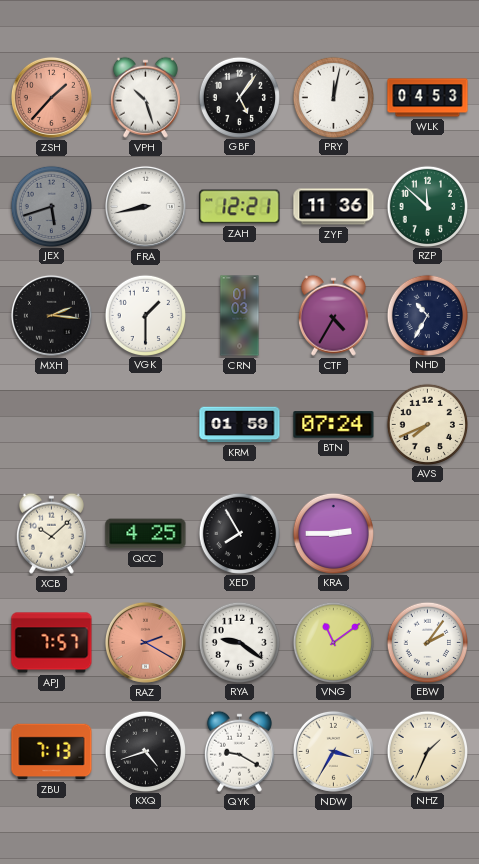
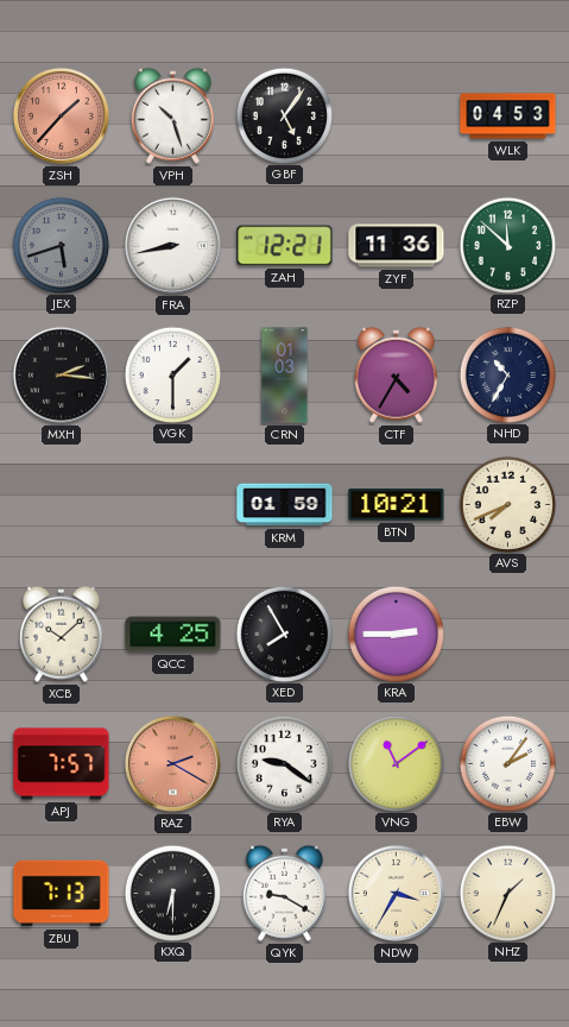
PRY: 12:02 -> none
BTN: 07:24 -> 10:21
KXQ: 4:42 -> 6:30
